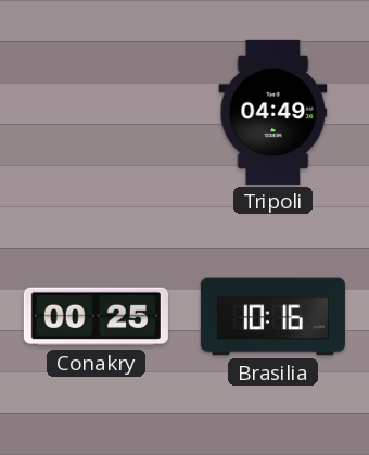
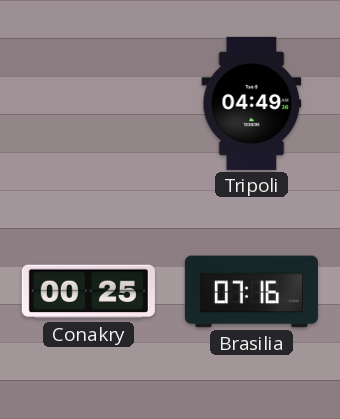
Brasilia: 10:16 -> 07:16
